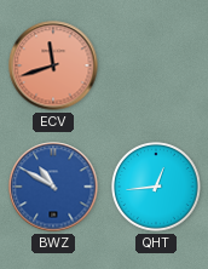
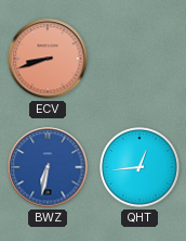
ECV: 11:42 -> 8:42
BWZ: 10:50 -> 6:32
